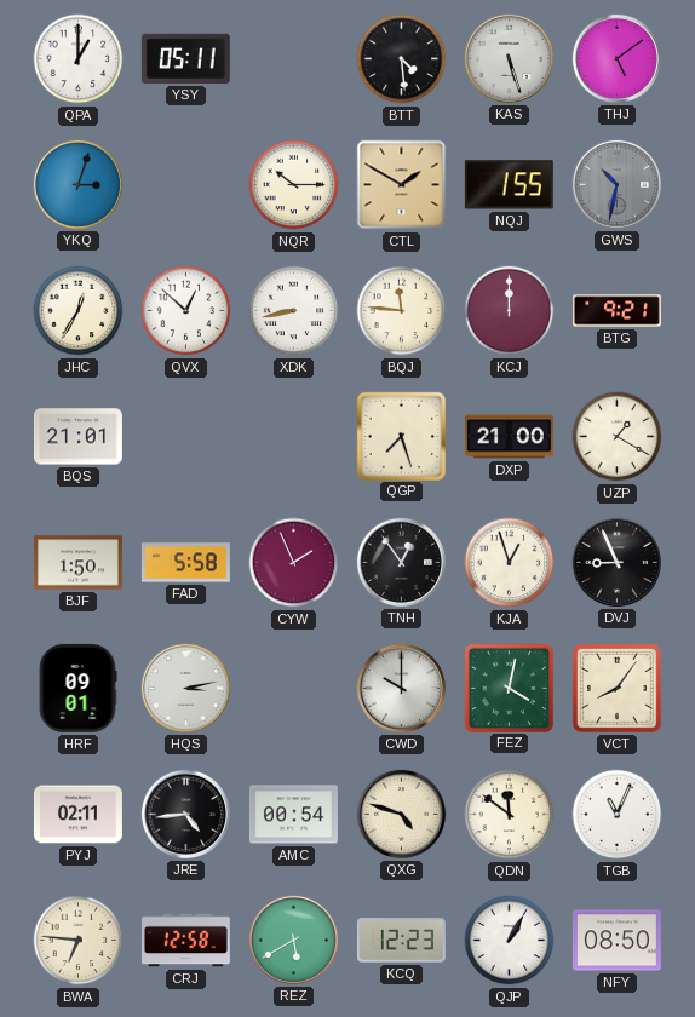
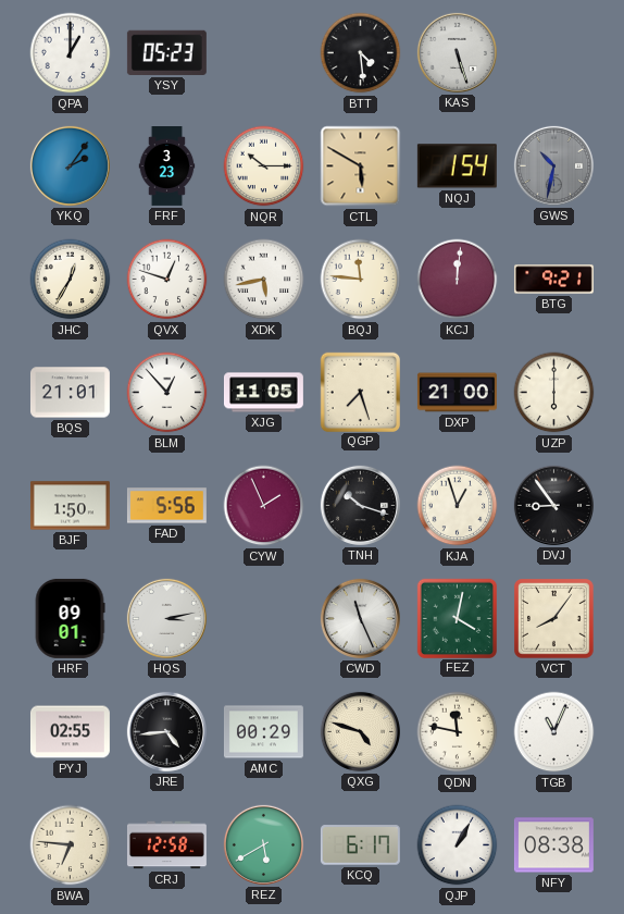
YSY: 05:11 -> 05:23
THJ: 5:09 -> none
YKQ: 3:03 -> 2:06
FRF: none -> 3:23
CTL: 1:50 -> 5:50
NQJ: 1:55 -> 1:54
QVX: 12:52 -> 12:48
XDK: 8:43 -> 5:43
KCJ: 12:00 -> 12:01
BLM: none -> 12:53
XJG: none -> 11:05
UZP: 1:20 -> 6:00
FAD: 5:58 -> 5:56
TNH: 12:54 -> 10:18
DVJ: 8:56 -> 8:54
CWD: 10:00 -> 11:26
PYJ: 02:11 -> 02:55
AMC: 00:54 -> 00:29
QDN: 11:51 -> 11:47
KCQ: 12:23 -> 6:17
NFY: 08:50 -> 08:38
